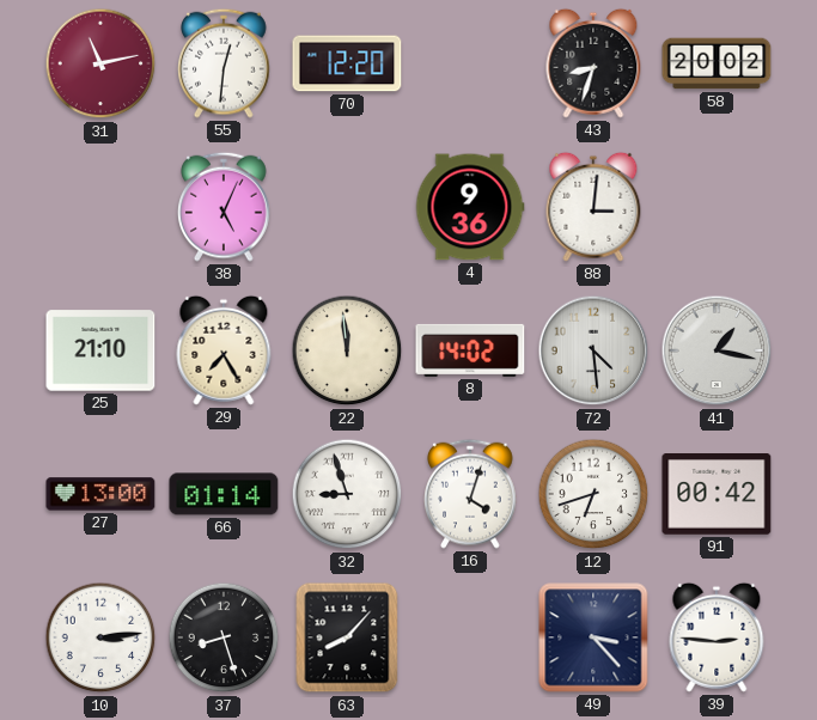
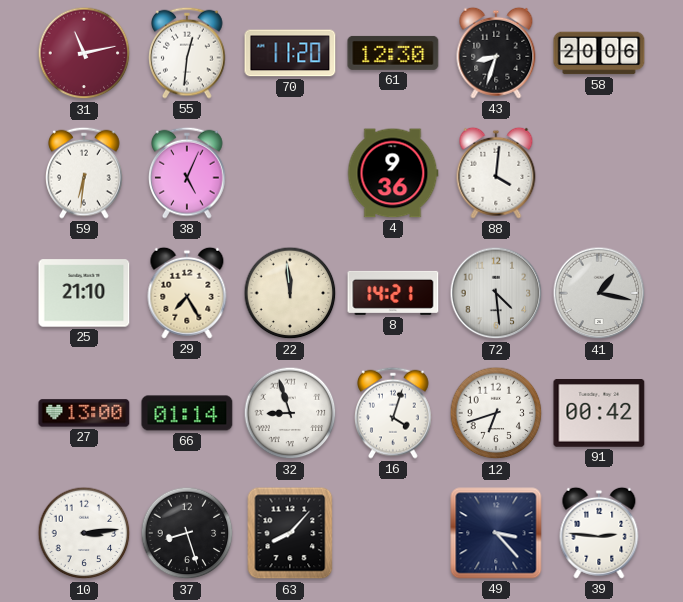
70: 12:20 -> 11:20
61: none -> 12:30
58: 20:02 -> 20:06
59: none -> 6:31
88: 3:01 -> 4:01
8: 14:02 -> 14:21
